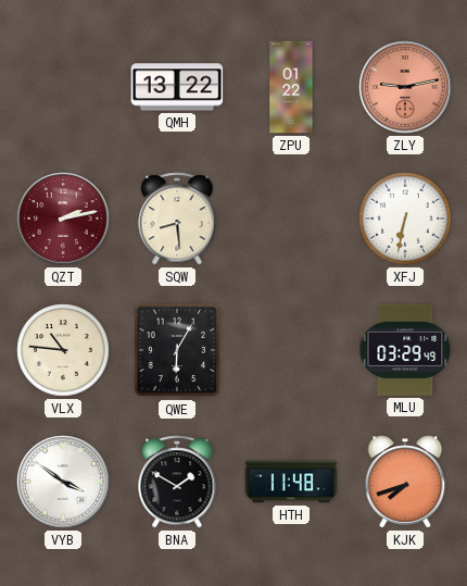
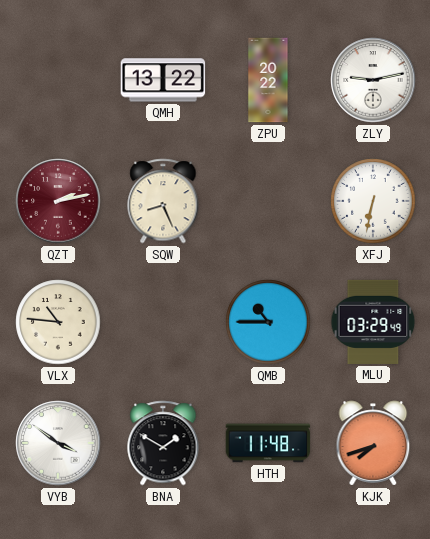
ZPU: 01:22 -> 20:22
ZLY dial: salmon -> white
SQW: 8:29 -> 8:26
QWE: 6:05 -> none
QMB: none -> 10:45
